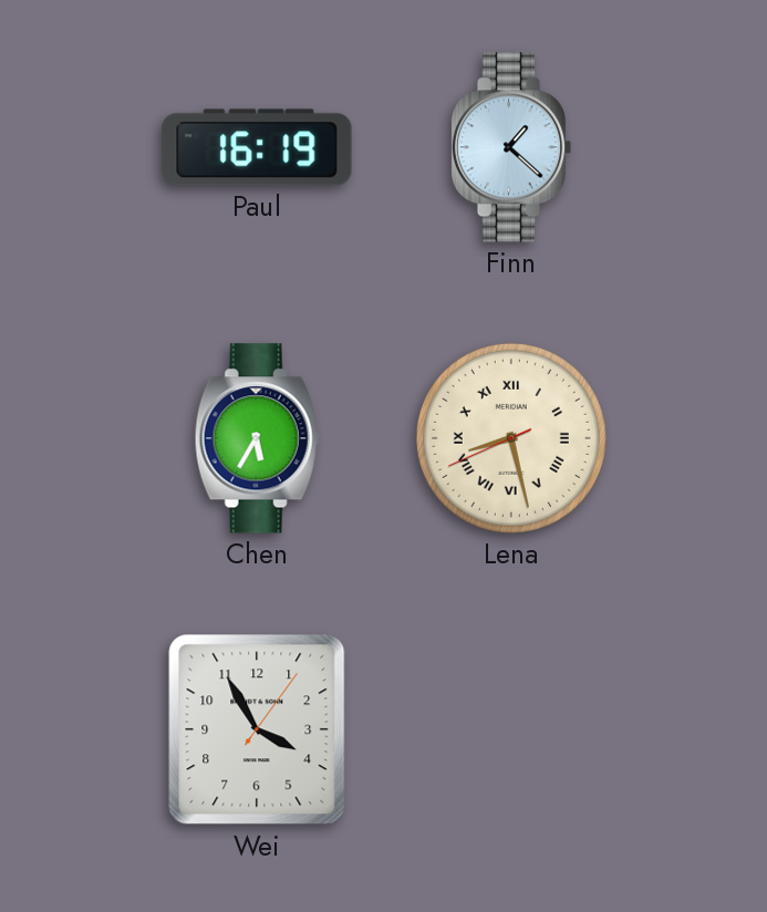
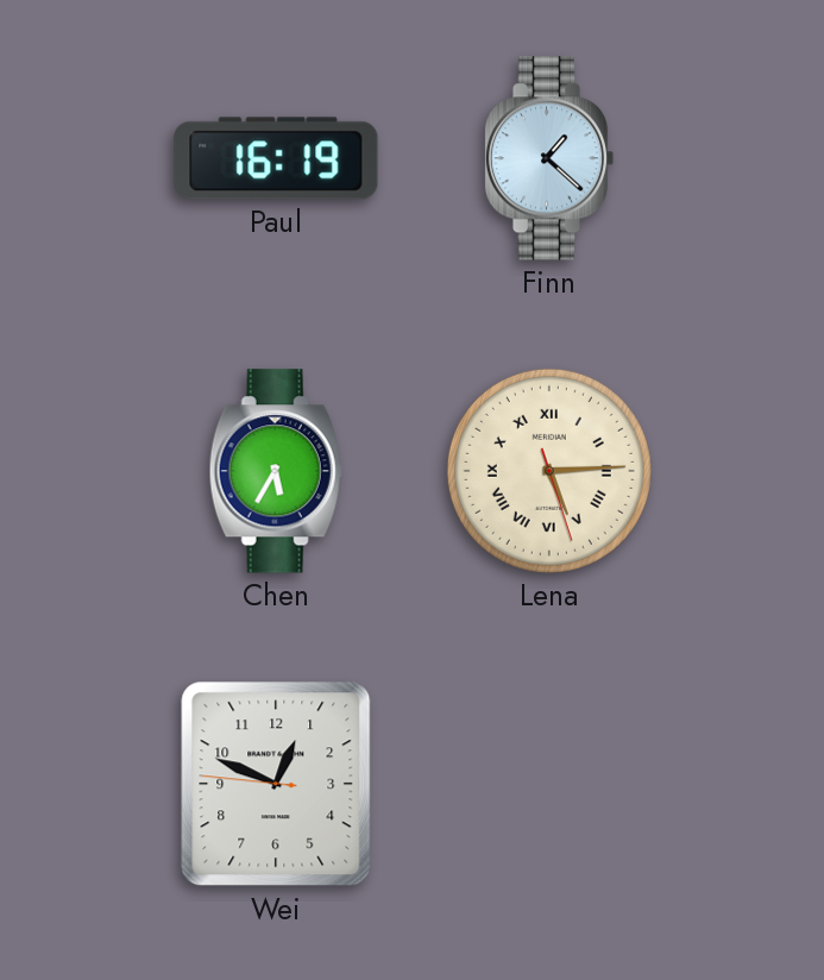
Lena: 8:27 -> 5:14
Wei: 3:55 -> 12:48
